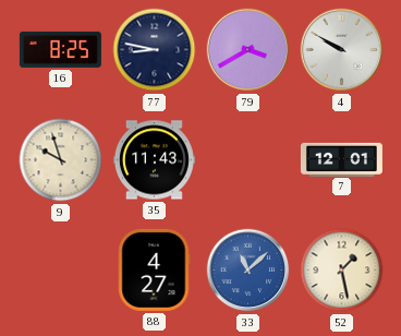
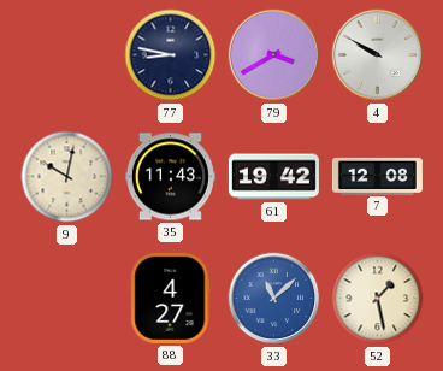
16: 8:25 -> none
9: 9:57 -> 10:02
61: none -> 19:42
7: 12:01 -> 12:08
